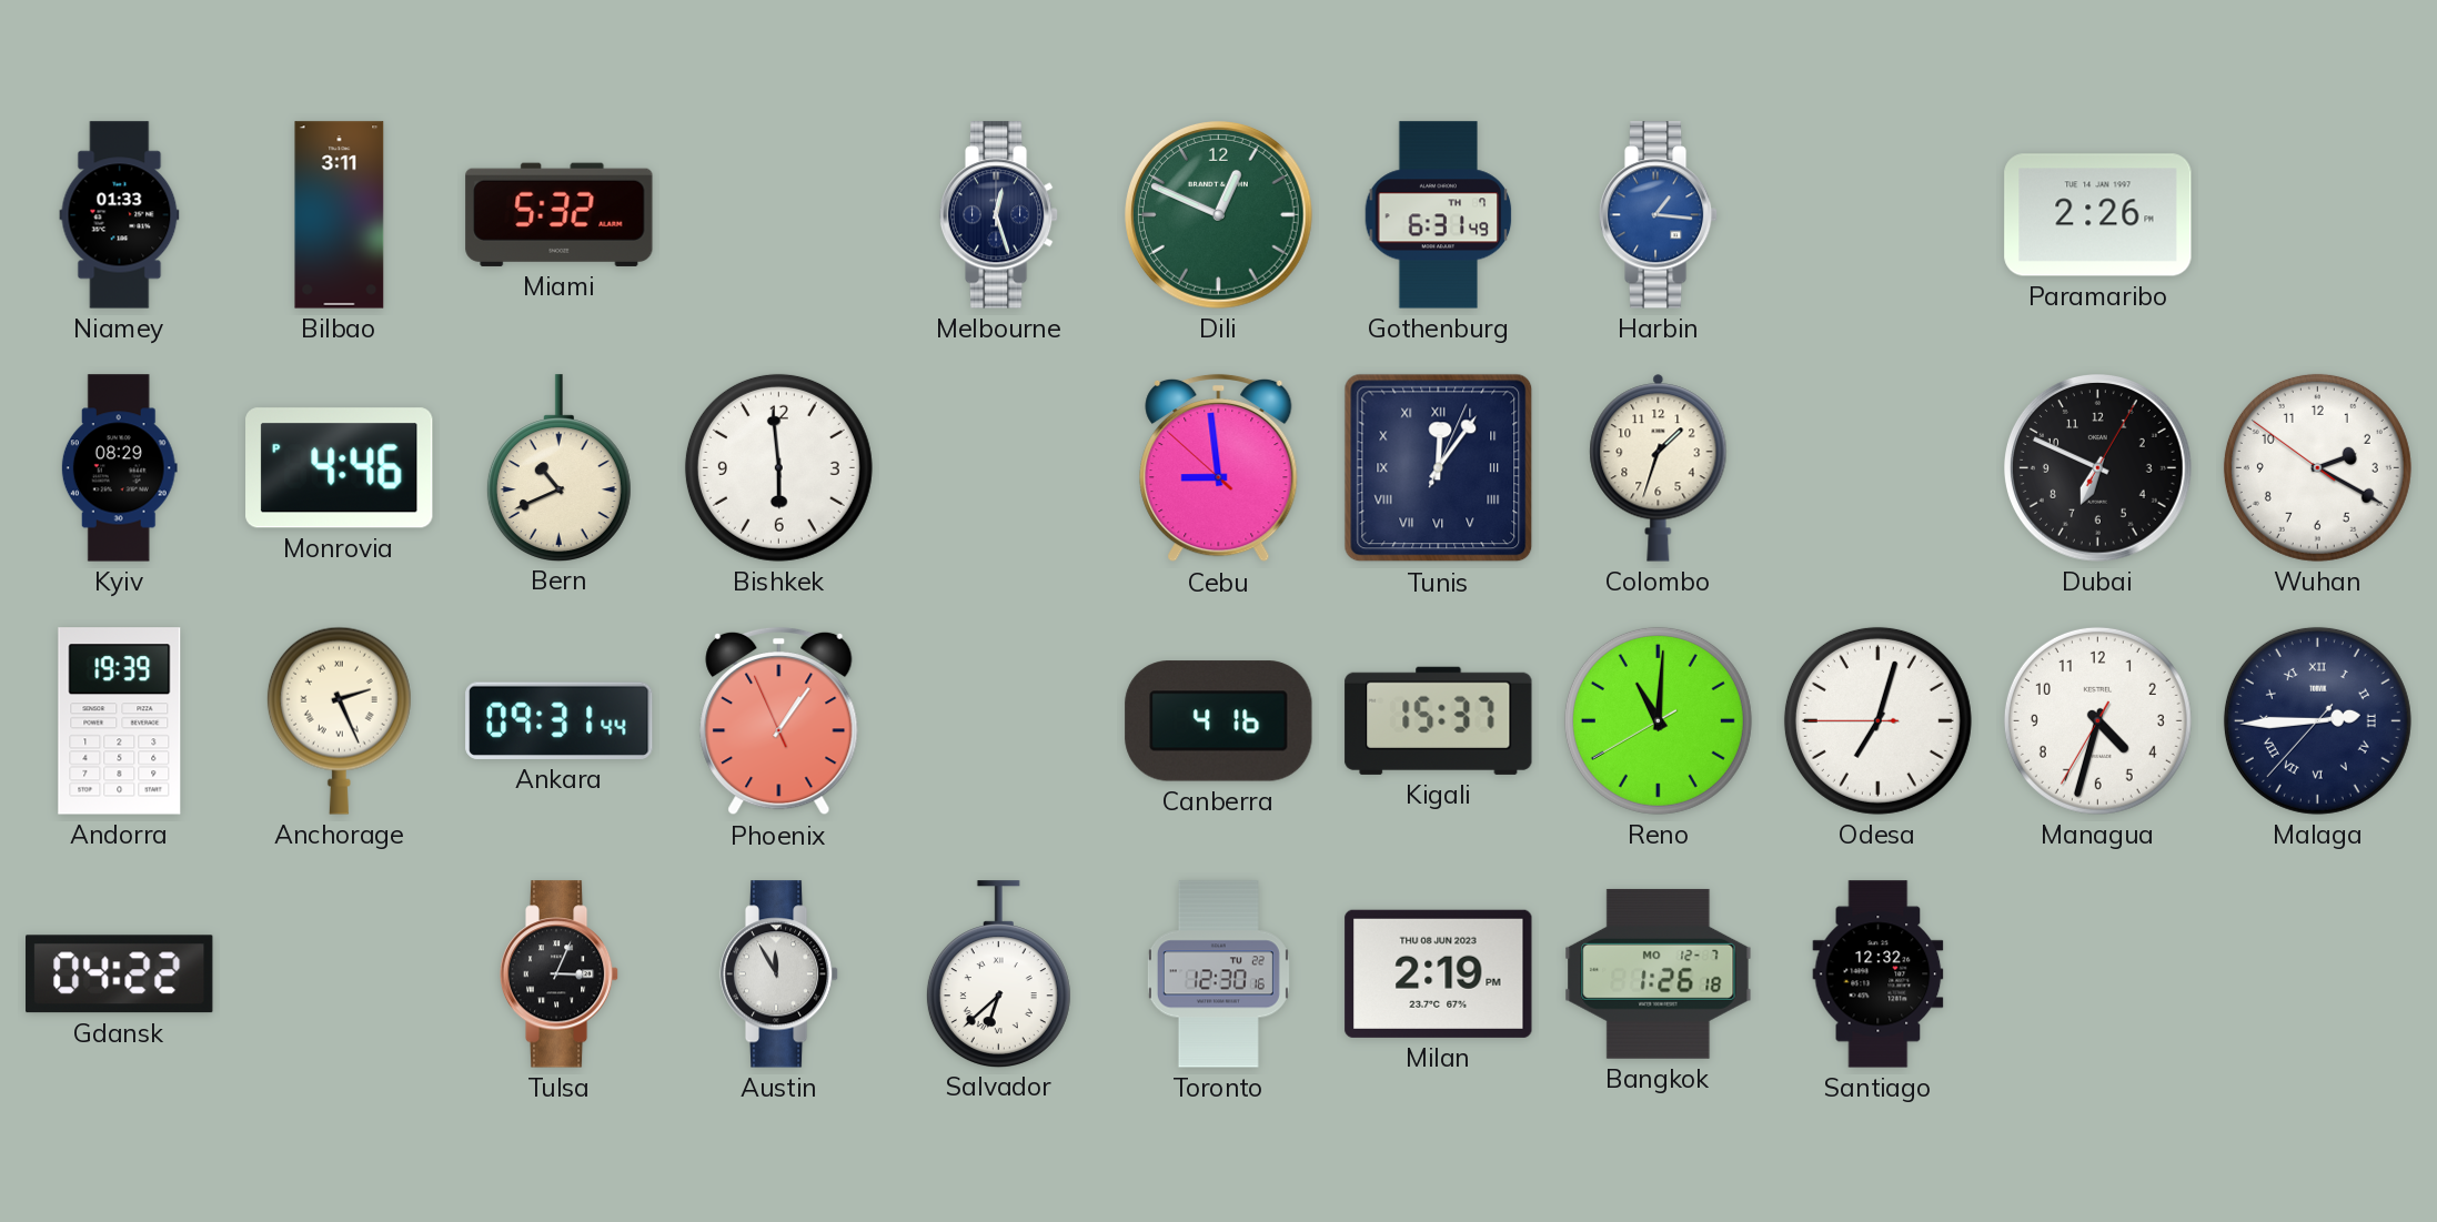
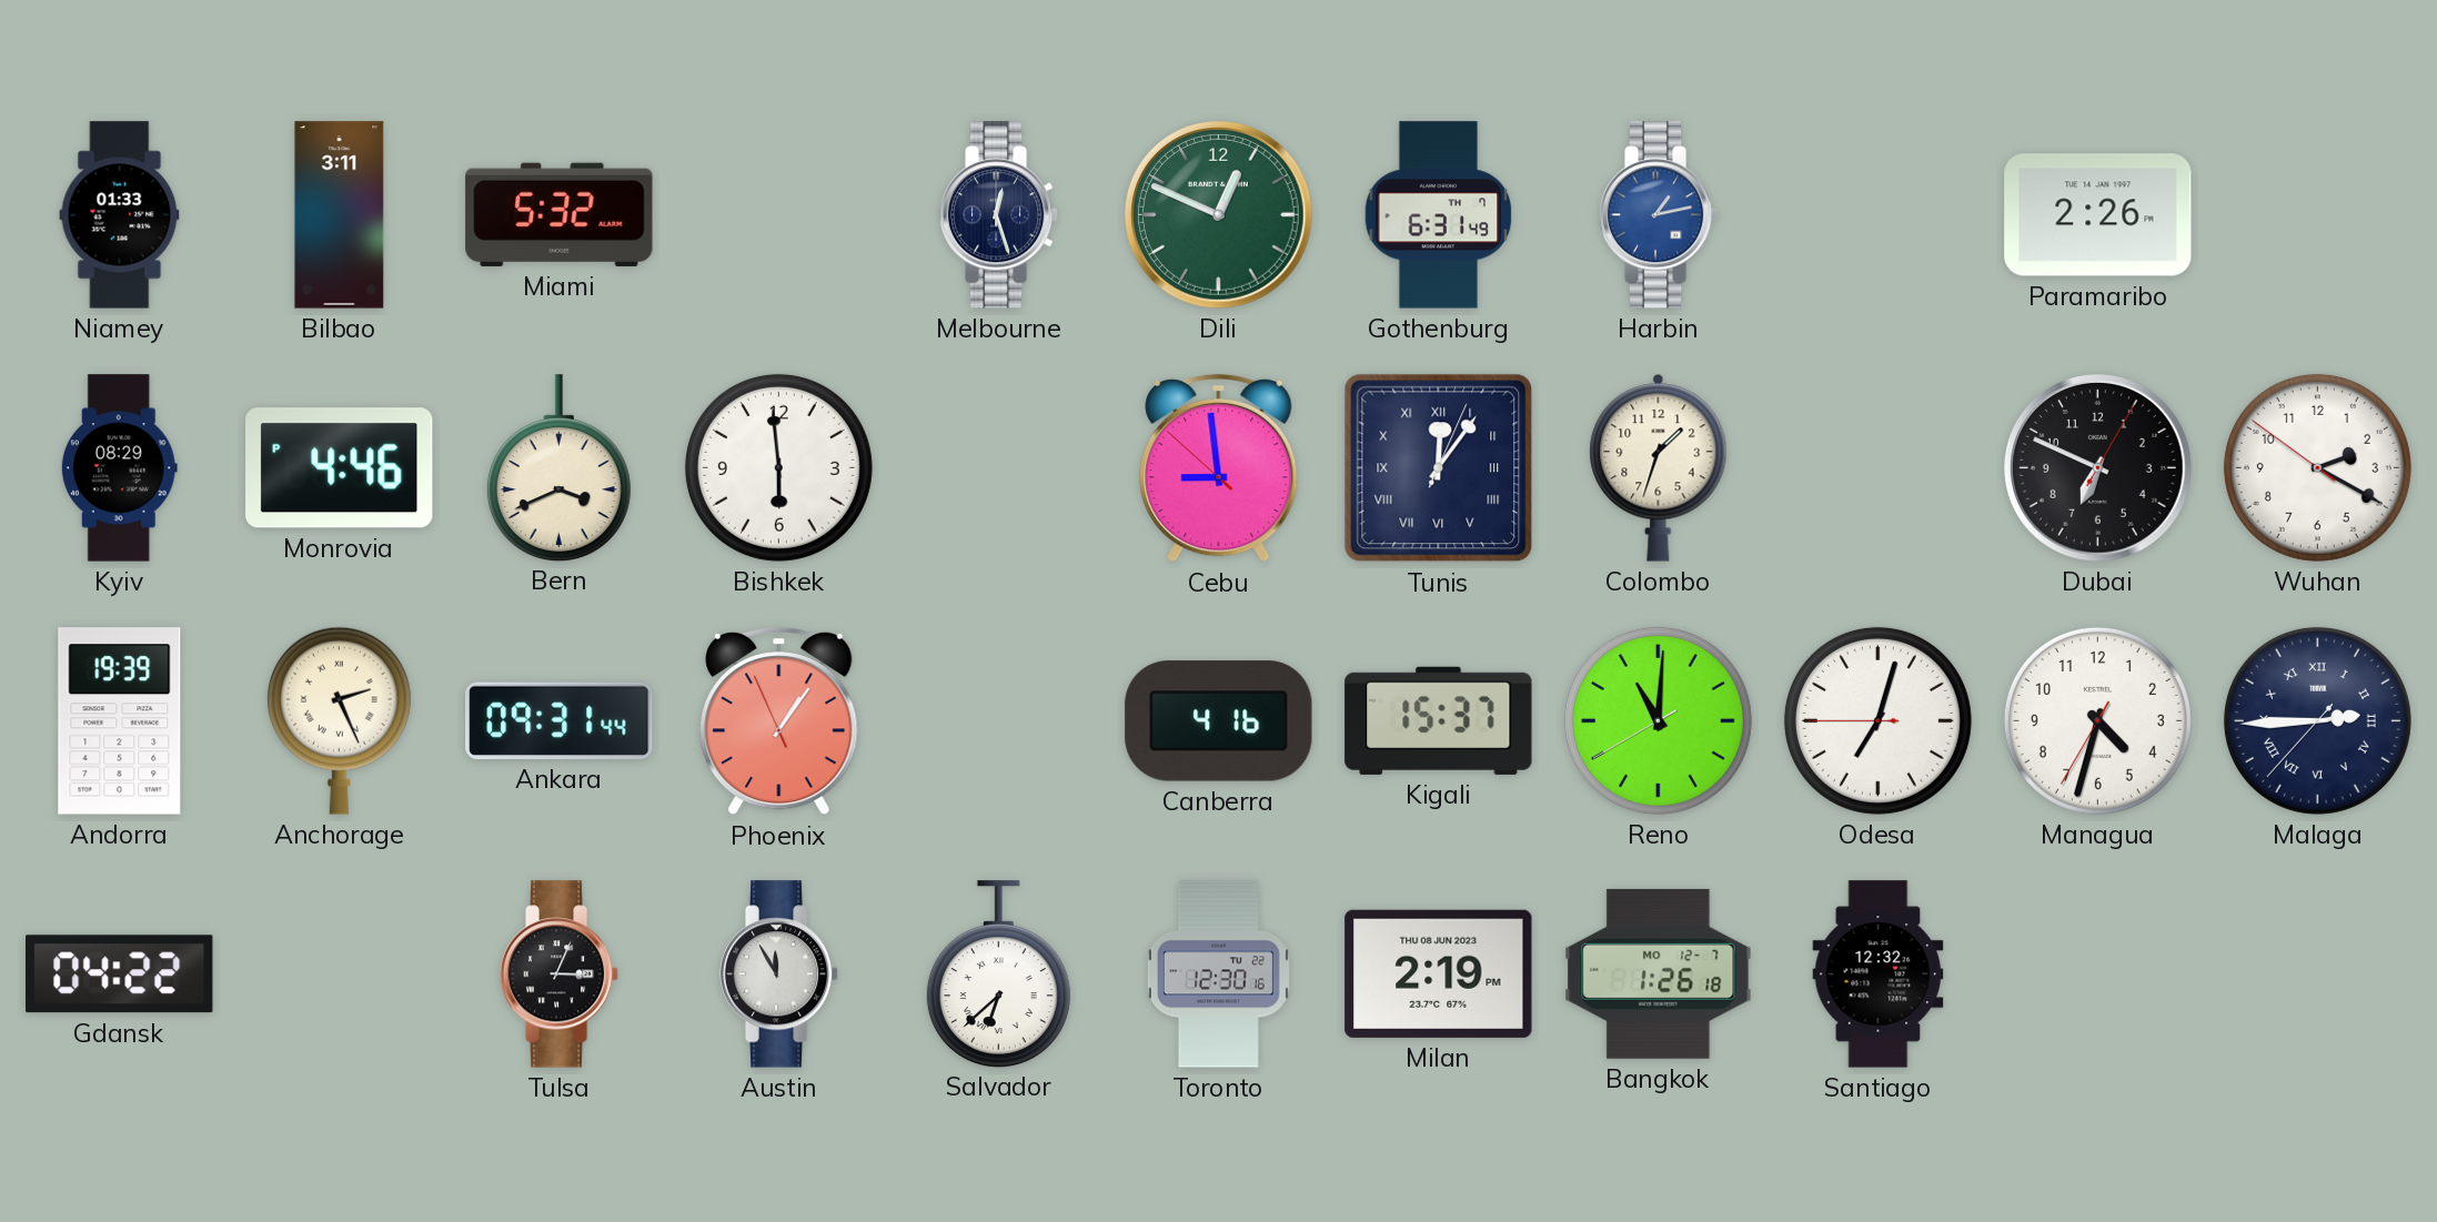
Harbin: 1:16 -> 1:13
Bern: 10:41 -> 3:41
